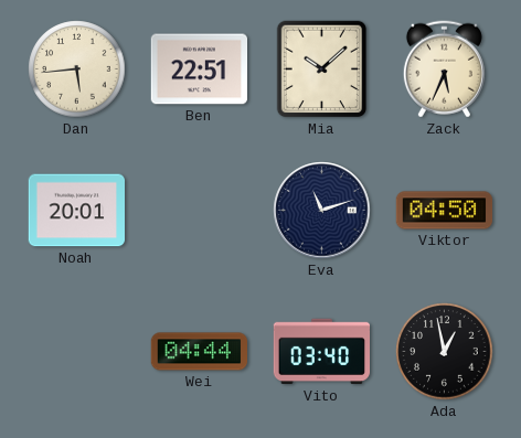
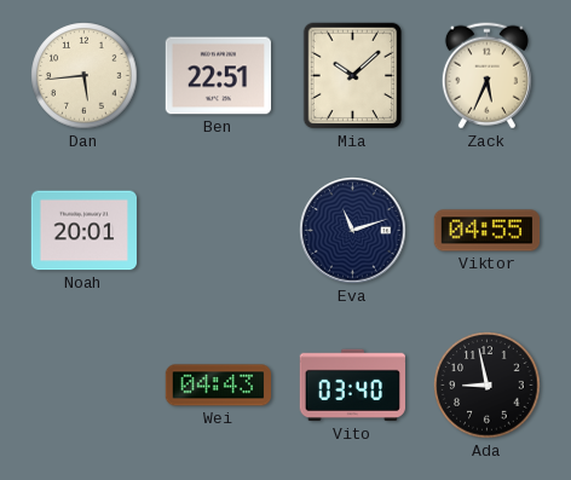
Viktor: 04:50 -> 04:55
Wei: 04:44 -> 04:43
Ada: 12:58 -> 8:58
